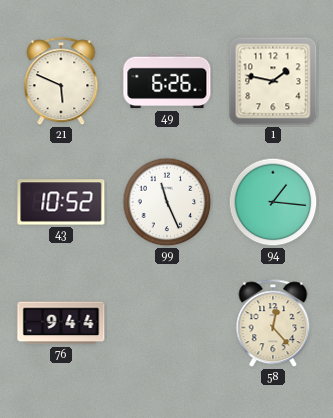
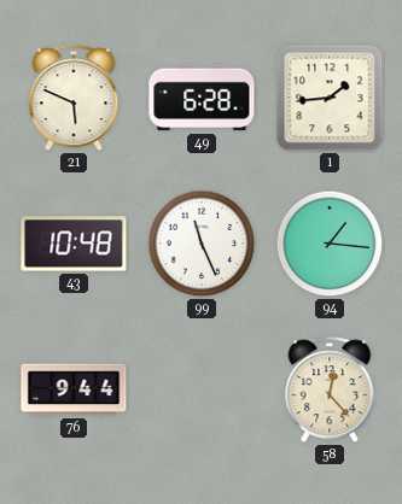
49: 6:26 -> 6:28
1: 1:47 -> 1:44
43: 10:52 -> 10:48
